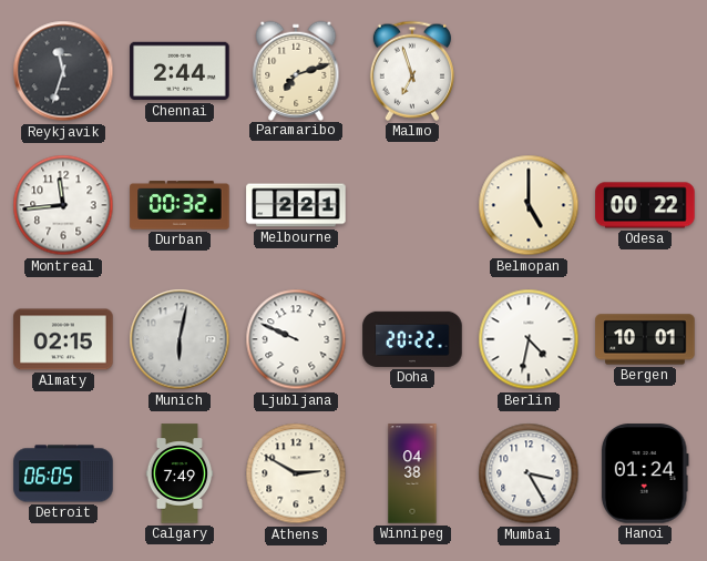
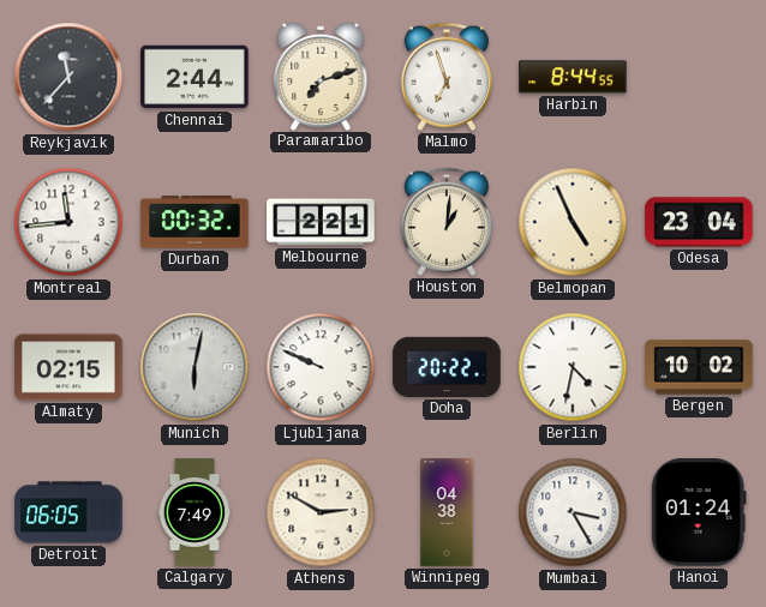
Reykjavik: 11:33 -> 11:37
Harbin: none -> 8:44
Houston: none -> 1:01
Belmopan: 5:00 -> 4:56
Odesa: 00:22 -> 23:04
Bergen: 10:01 -> 10:02
